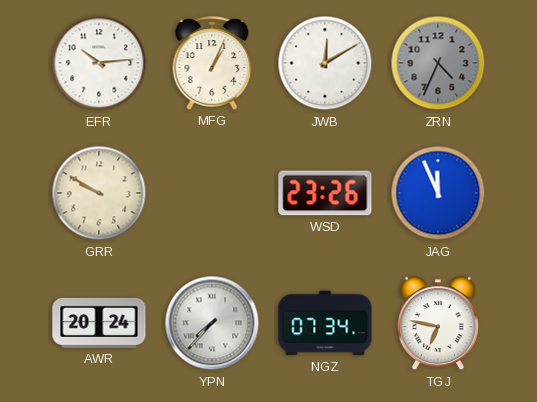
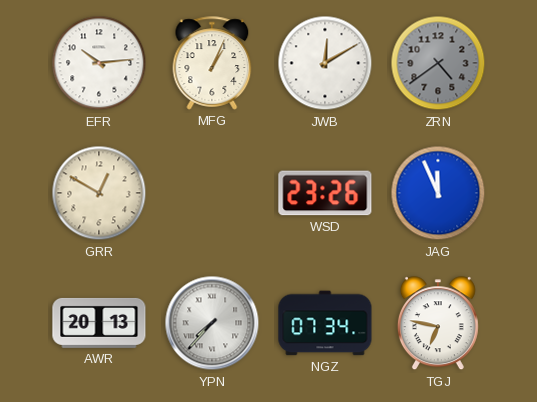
ZRN: 4:34 -> 4:39
GRR: 9:50 -> 12:50
AWR: 20:24 -> 20:13
